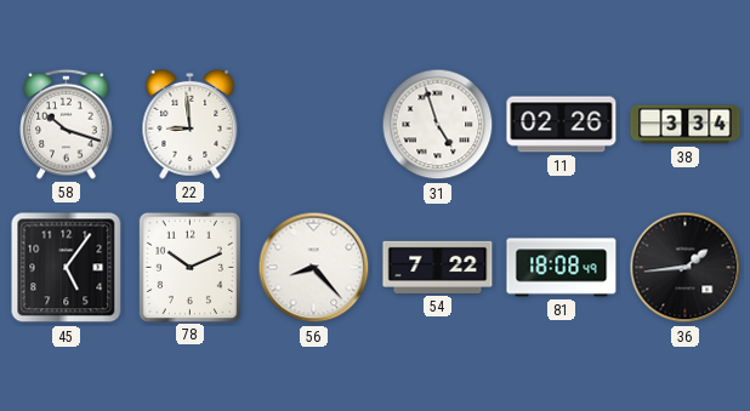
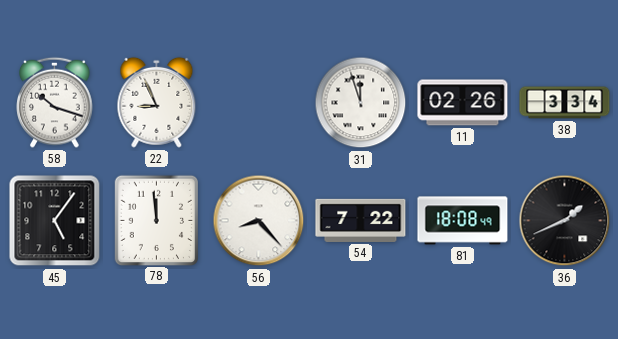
22: 8:59 -> 8:56
31: 4:57 -> 11:57
78: 10:11 -> 11:59
36: 1:44 -> 1:41
